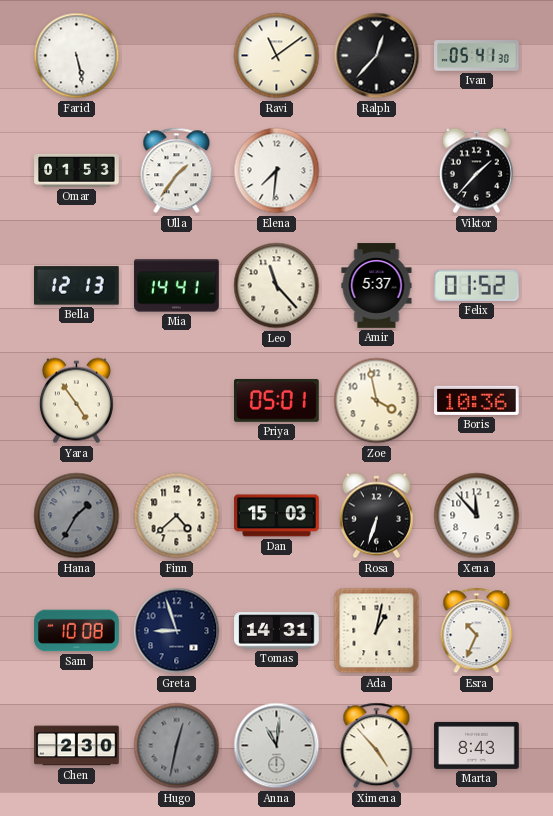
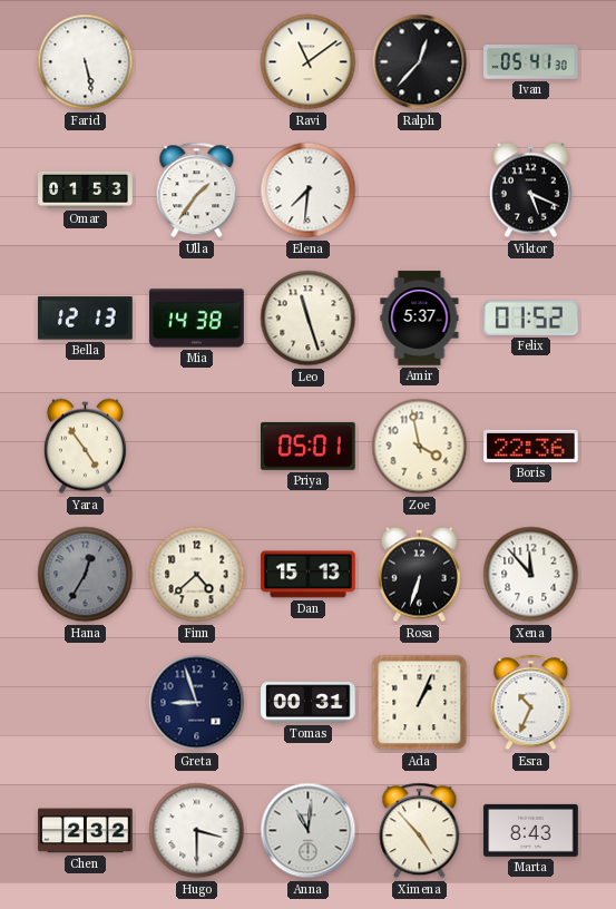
Viktor: 1:37 -> 5:19
Mia: 14:41 -> 14:38
Leo: 11:23 -> 11:27
Boris: 10:36 -> 22:36
Hana: 1:35 -> 12:35
Dan: 15:03 -> 15:13
Sam: 10:08 -> none
Tomas: 14:31 -> 00:31
Ada: 1:02 -> 1:04
Chen: 2:30 -> 2:32
Hugo: 12:32 -> 3:30
Hugo dial: grey -> white
